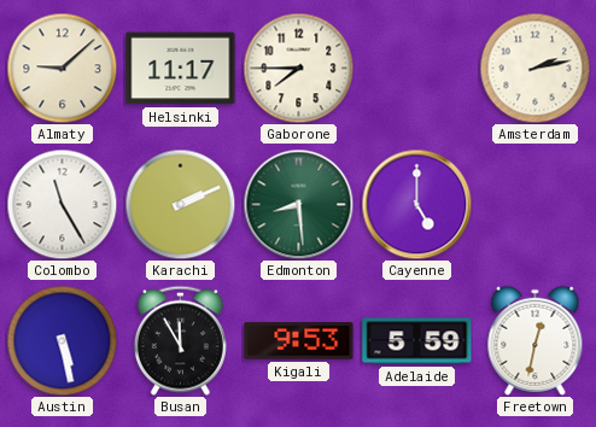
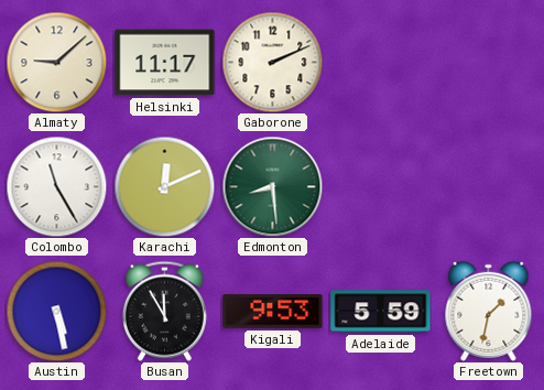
Gaborone: 7:45 -> 2:11
Amsterdam: 2:13 -> none
Karachi: 2:11 -> 12:11
Cayenne: 5:00 -> none
Freetown: 12:32 -> 1:32
